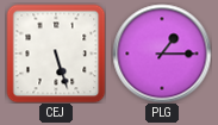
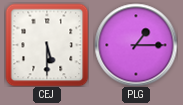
CEJ: 5:27 -> 5:30
